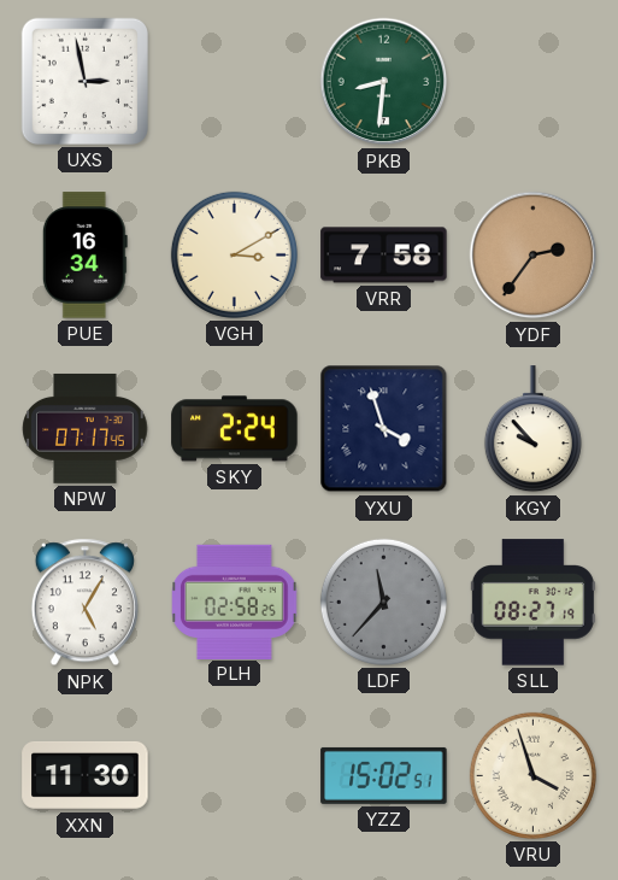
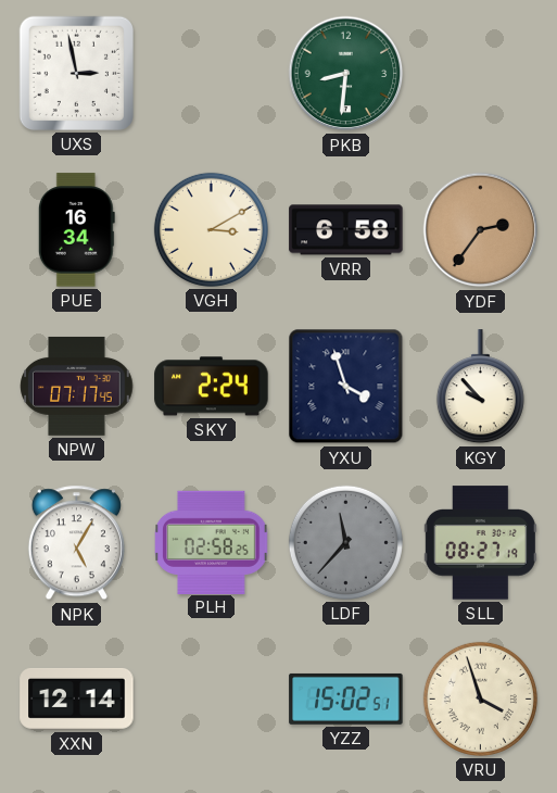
VRR: 7:58 -> 6:58
XXN: 11:30 -> 12:14
